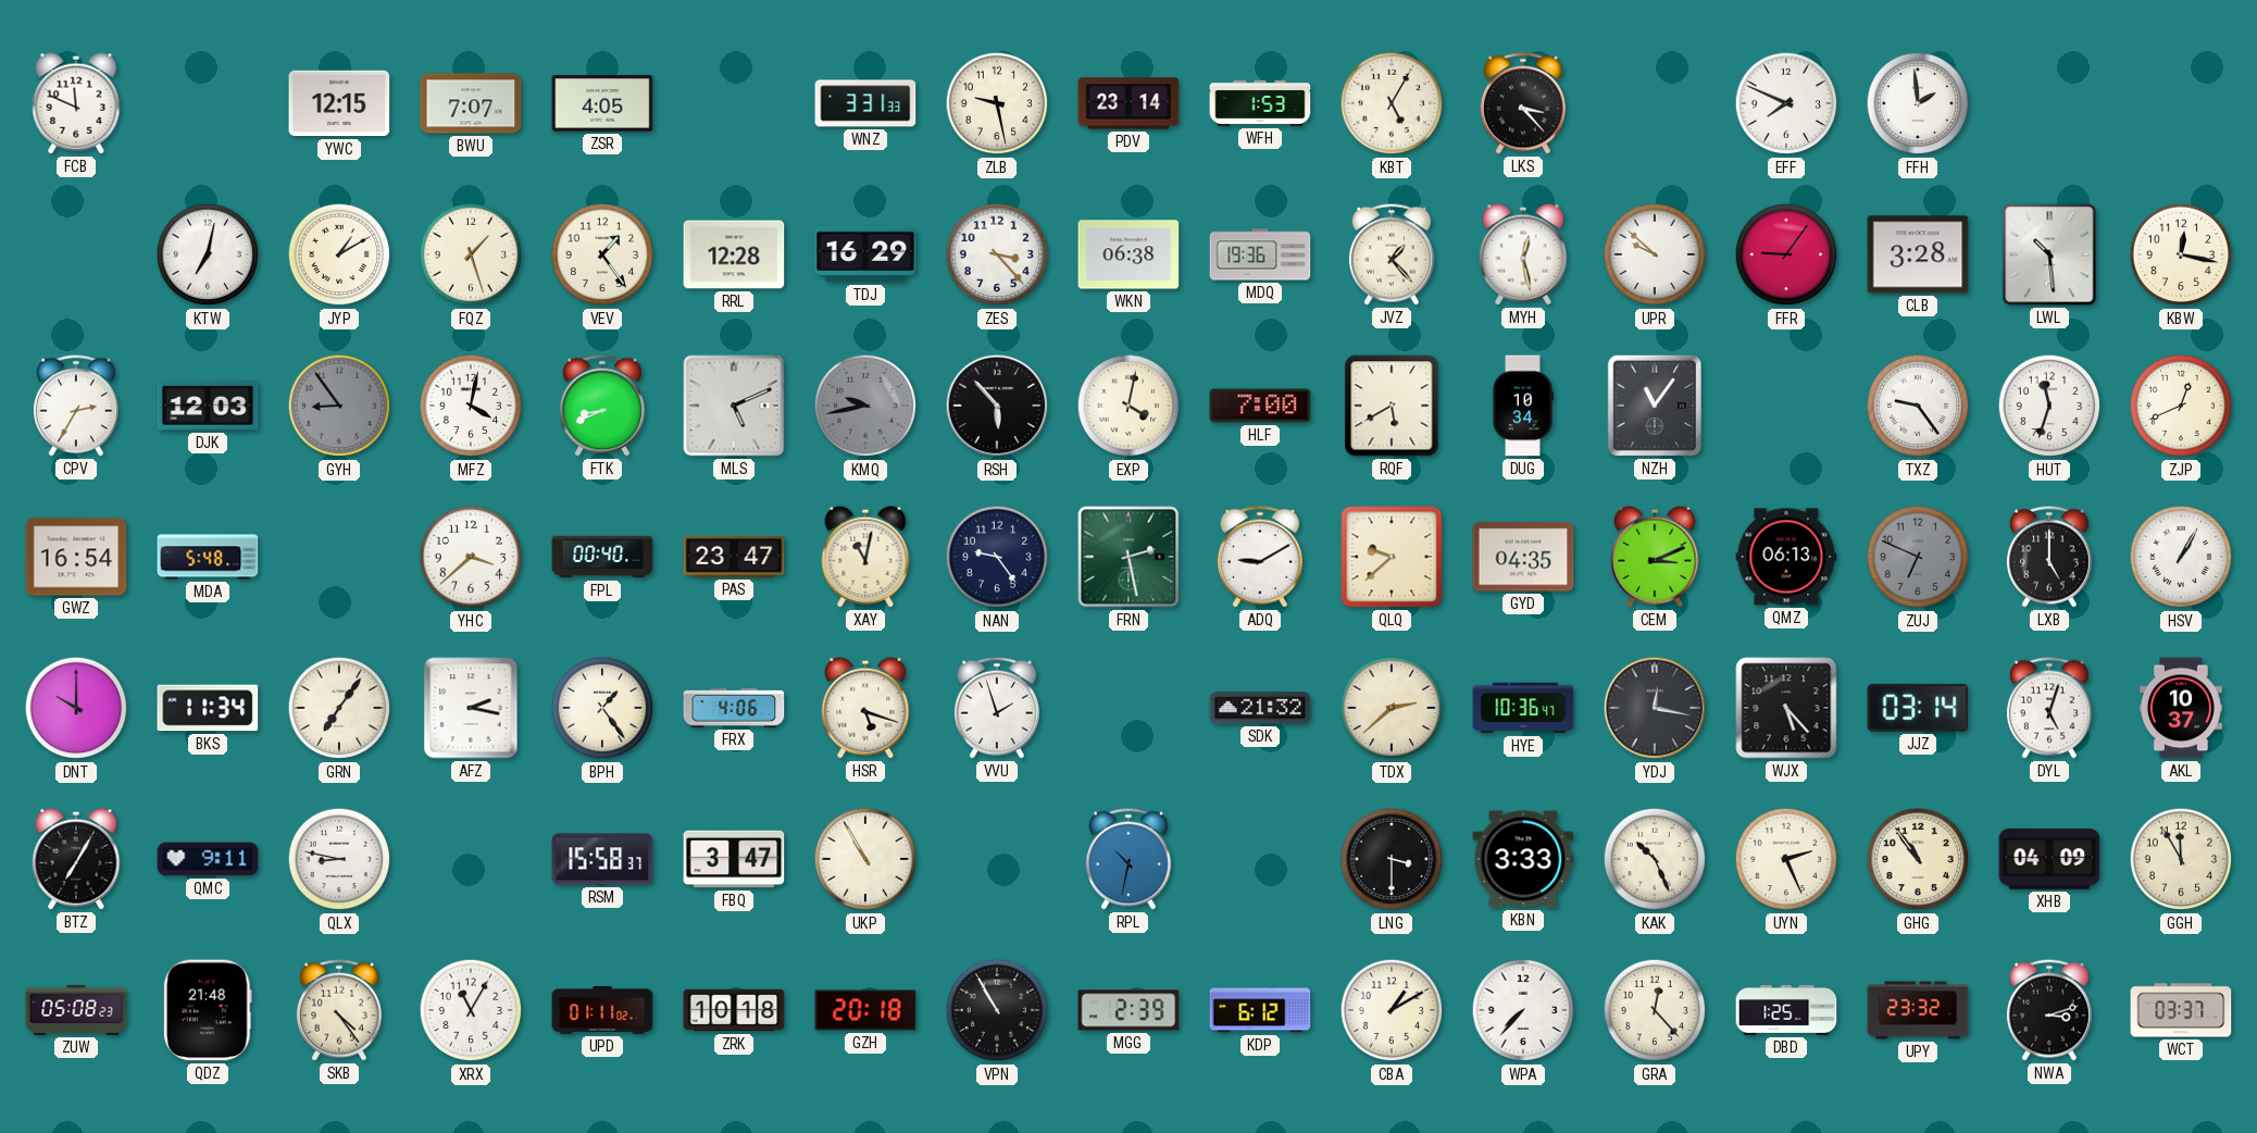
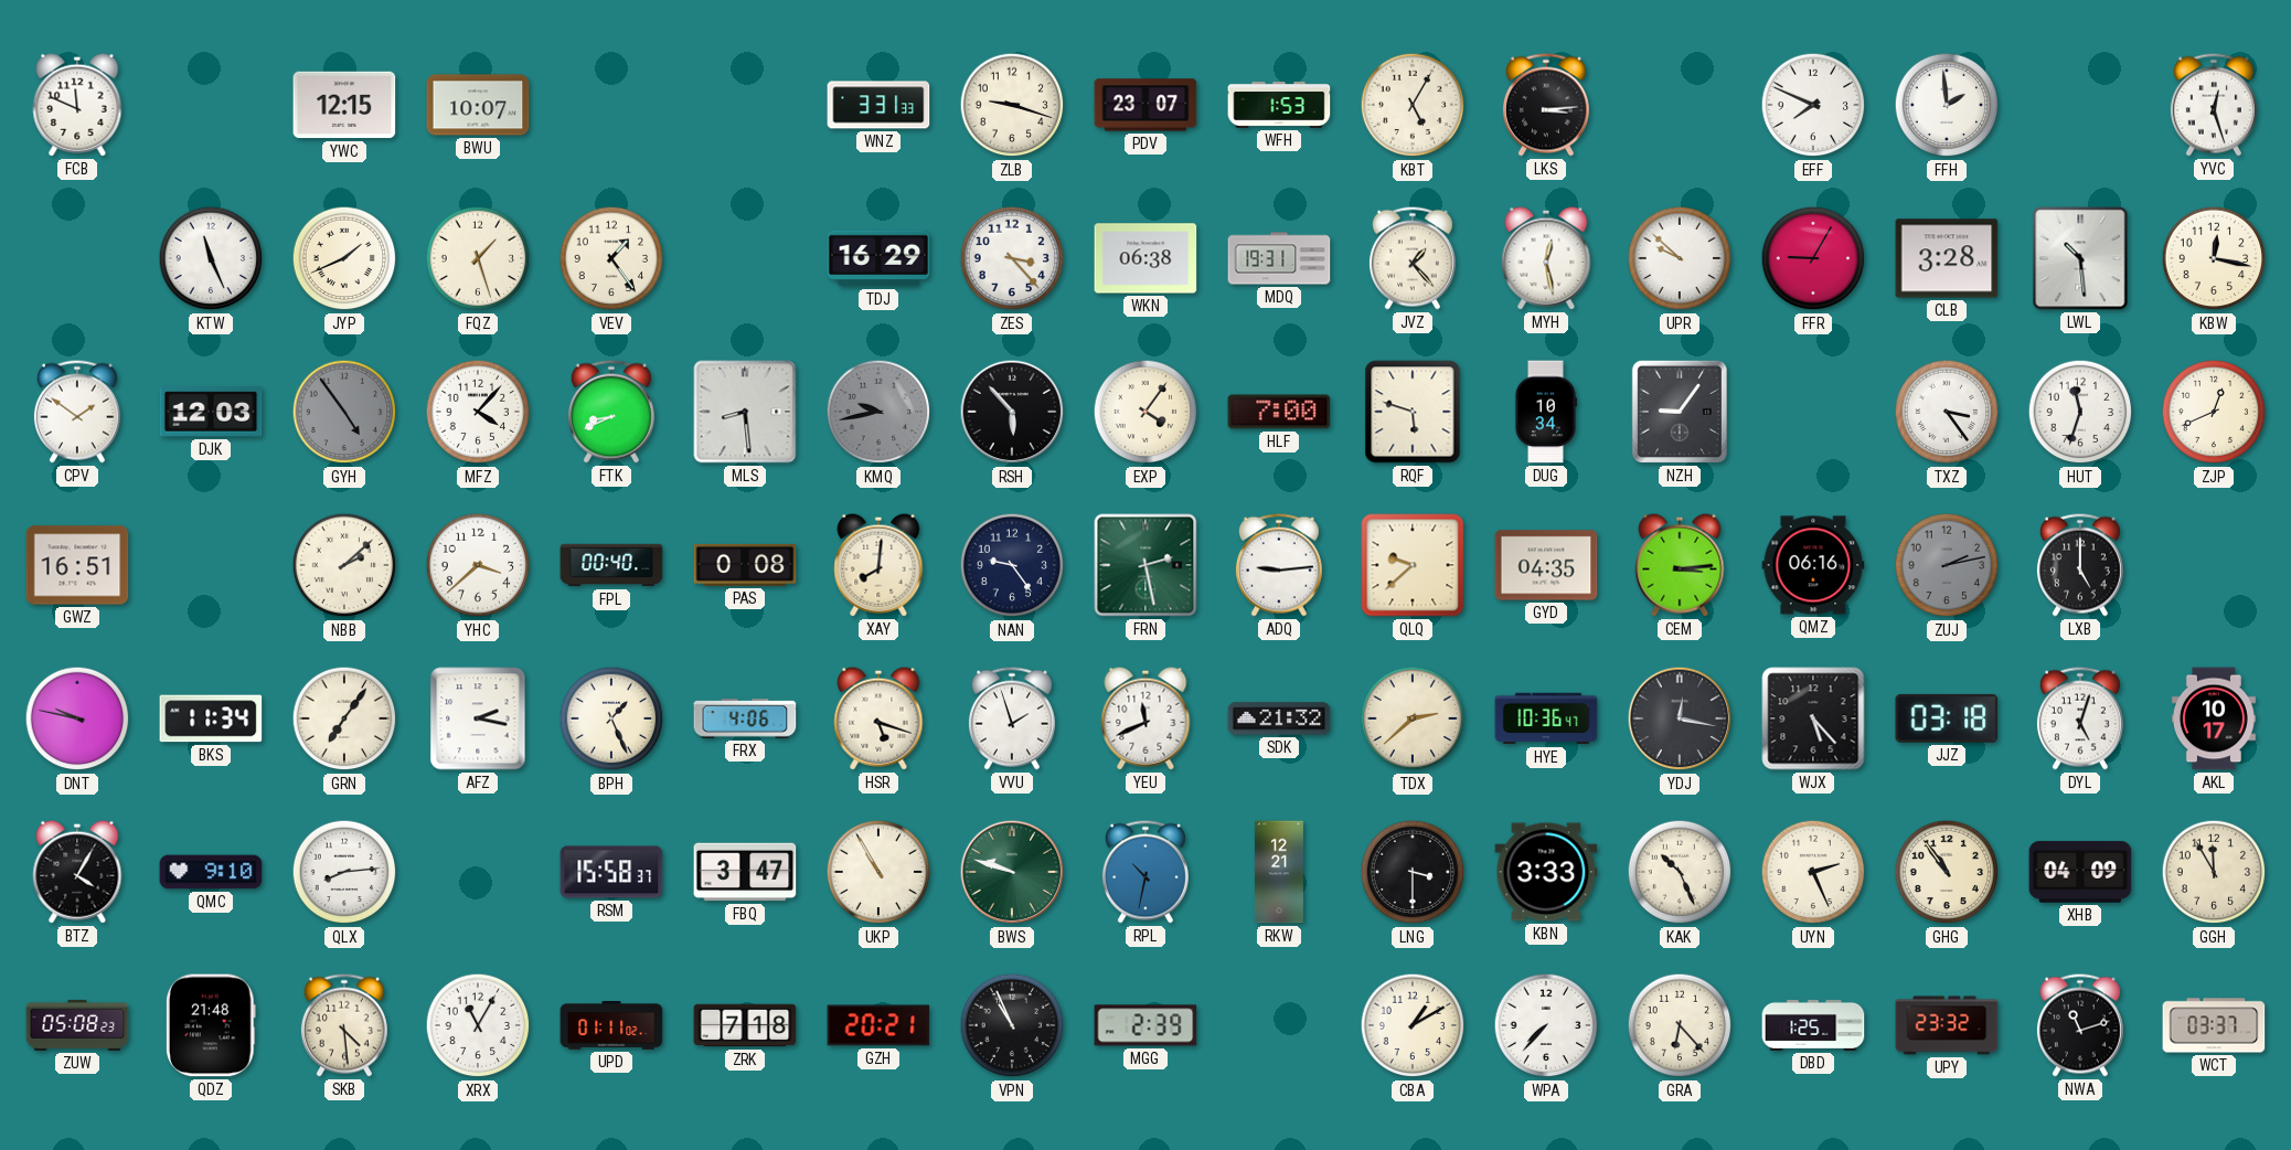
BWU: 7:07 -> 10:07
ZSR: 4:05 -> none
ZLB: 9:28 -> 9:18
PDV: 23:14 -> 23:07
LKS: 3:23 -> 3:14
YVC: none -> 12:27
KTW: 7:02 -> 11:26
JYP: 1:10 -> 1:41
RRL: 12:28 -> none
MDQ: 19:36 -> 19:31
FFR: 9:06 -> 9:05
CPV: 2:35 -> 1:51
GYH: 8:54 -> 4:54
MFZ: 4:02 -> 4:07
MLS: 5:11 -> 8:29
EXP: 4:02 -> 4:06
RQF: 5:40 -> 5:48
NZH: 11:06 -> 9:06
TXZ: 9:24 -> 3:24
GWZ: 16:54 -> 16:51
MDA: 5:48 -> none
NBB: none -> 2:08
PAS: 23:47 -> 0:08
XAY: 11:02 -> 8:01
ADQ: 9:10 -> 9:14
CEM: 3:11 -> 3:14
QMZ: 06:13 -> 06:16
ZUJ: 6:49 -> 2:13
HSV: 1:05 -> none
DNT: 10:00 -> 9:47
BPH: 1:24 -> 1:26
YEU: none -> 11:41
JJZ: 03:14 -> 03:18
AKL: 10:37 -> 10:17
BTZ: 7:05 -> 4:05
QMC: 9:11 -> 9:10
QLX: 8:47 -> 8:14
BWS: none -> 9:48
RKW: none -> 12:21
SKB: 4:24 -> 4:29
ZRK: 10:18 -> 7:18
GZH: 20:18 -> 20:21
VPN: 10:55 -> 10:56
KDP: 6:12 -> none
GRA: 12:23 -> 6:23
NWA: 3:12 -> 11:12
